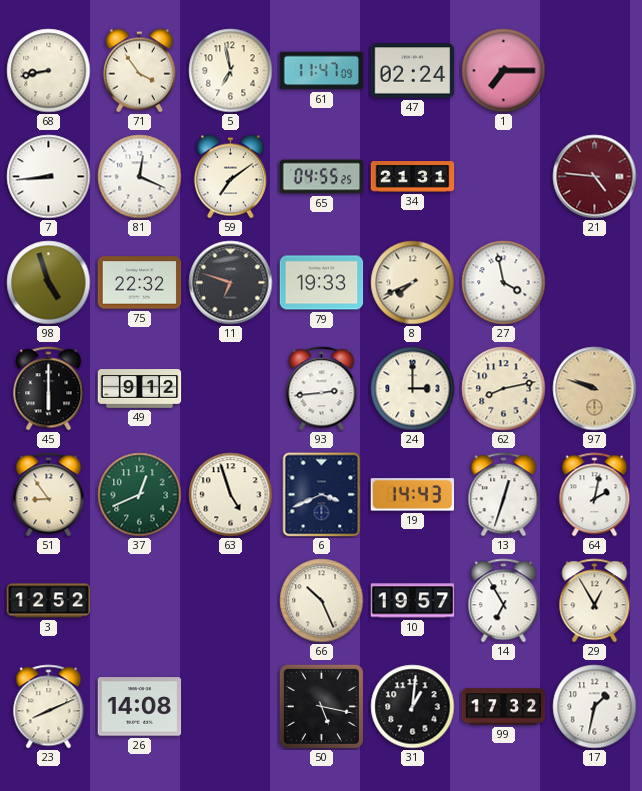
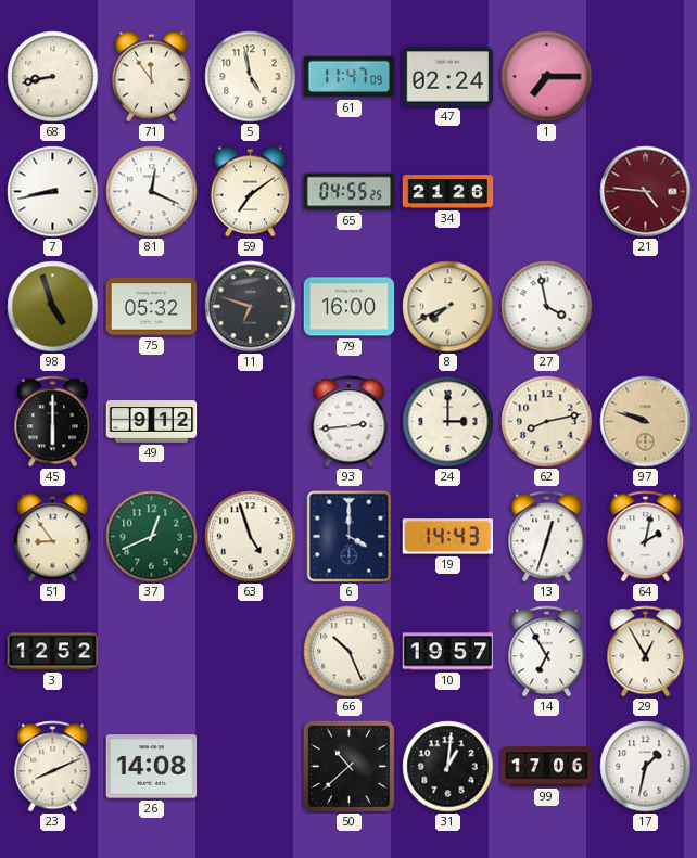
71: 3:54 -> 11:54
5: 6:58 -> 4:58
7: 8:44 -> 8:43
34: 21:31 -> 21:26
75: 22:32 -> 05:32
79: 19:33 -> 16:00
6: 3:41 -> 4:00
50: 5:17 -> 10:38
99: 17:32 -> 17:06
